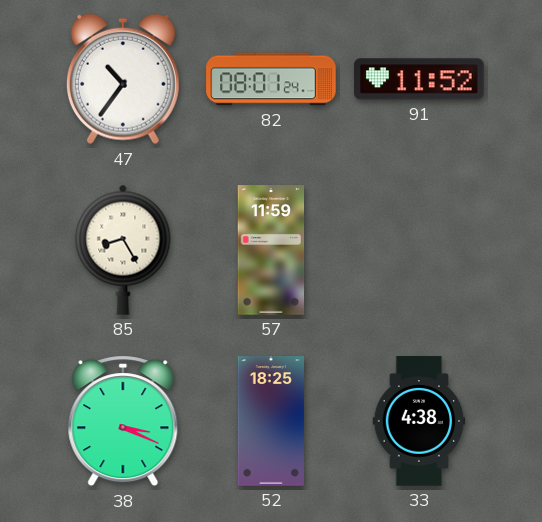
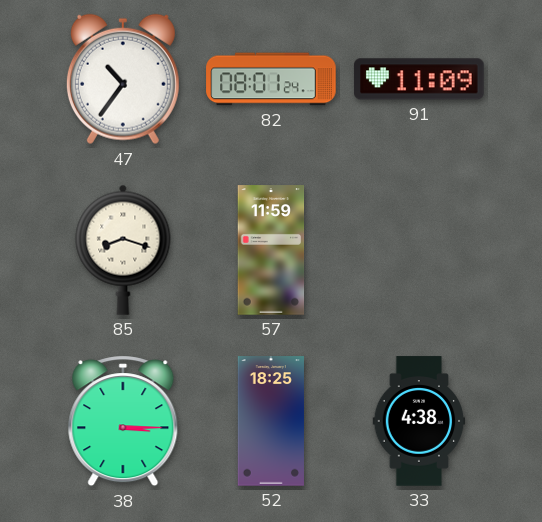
91: 11:52 -> 11:09
85: 8:25 -> 8:18
38: 3:19 -> 3:15
